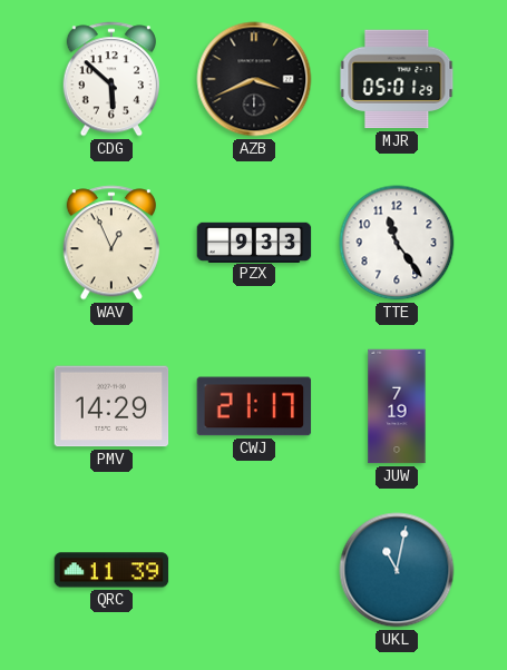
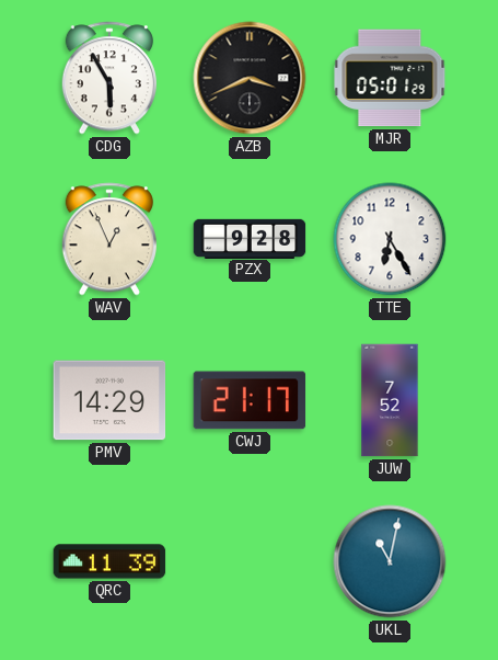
CDG: 5:52 -> 5:55
PZX: 9:33 -> 9:28
TTE: 11:24 -> 6:25
JUW: 7:19 -> 7:52
